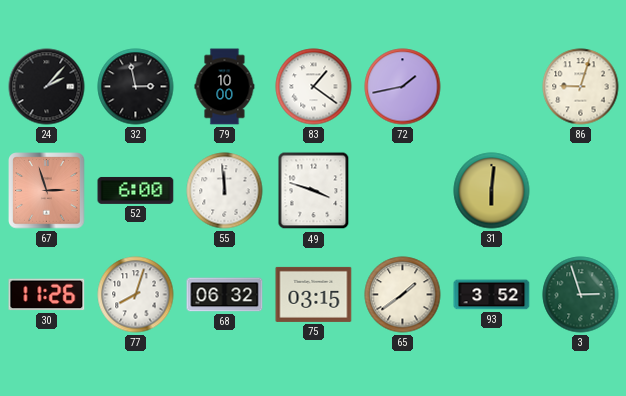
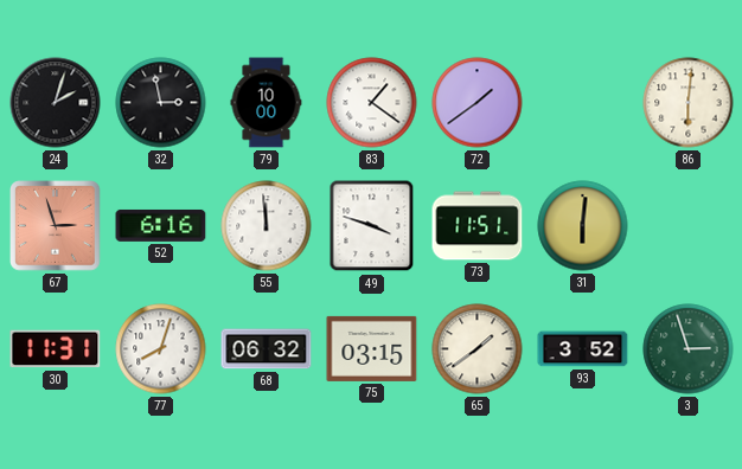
24: 2:07 -> 2:03
72: 1:43 -> 1:39
86: 9:03 -> 6:01
52: 6:00 -> 6:16
73: none -> 11:51
30: 11:26 -> 11:31
